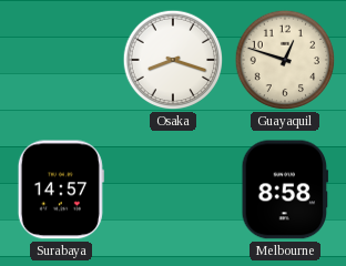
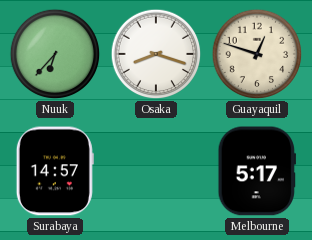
Nuuk: none -> 6:37
Melbourne: 8:58 -> 5:17
